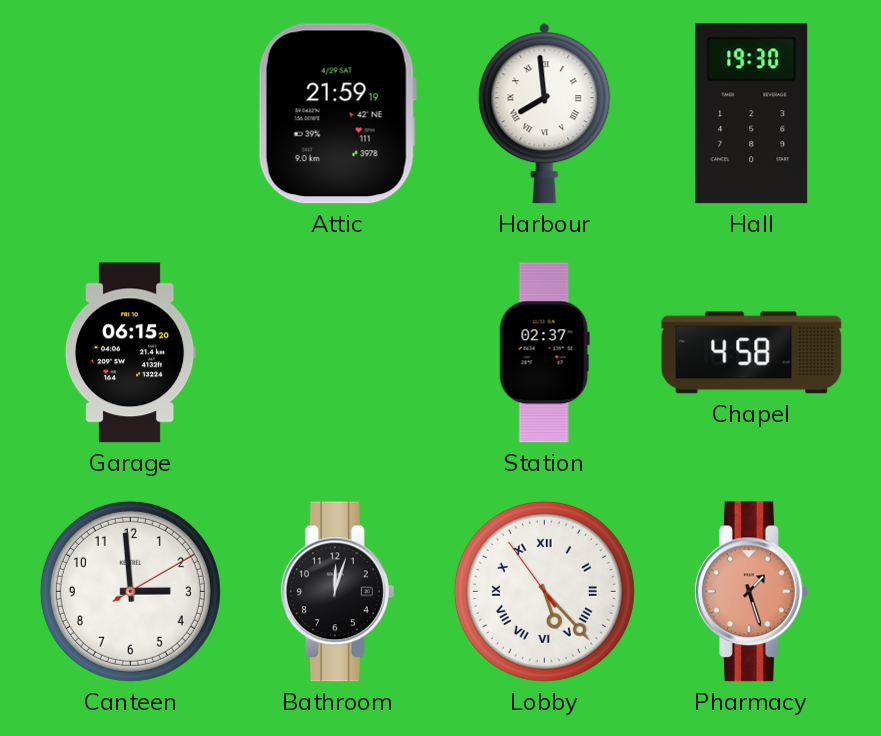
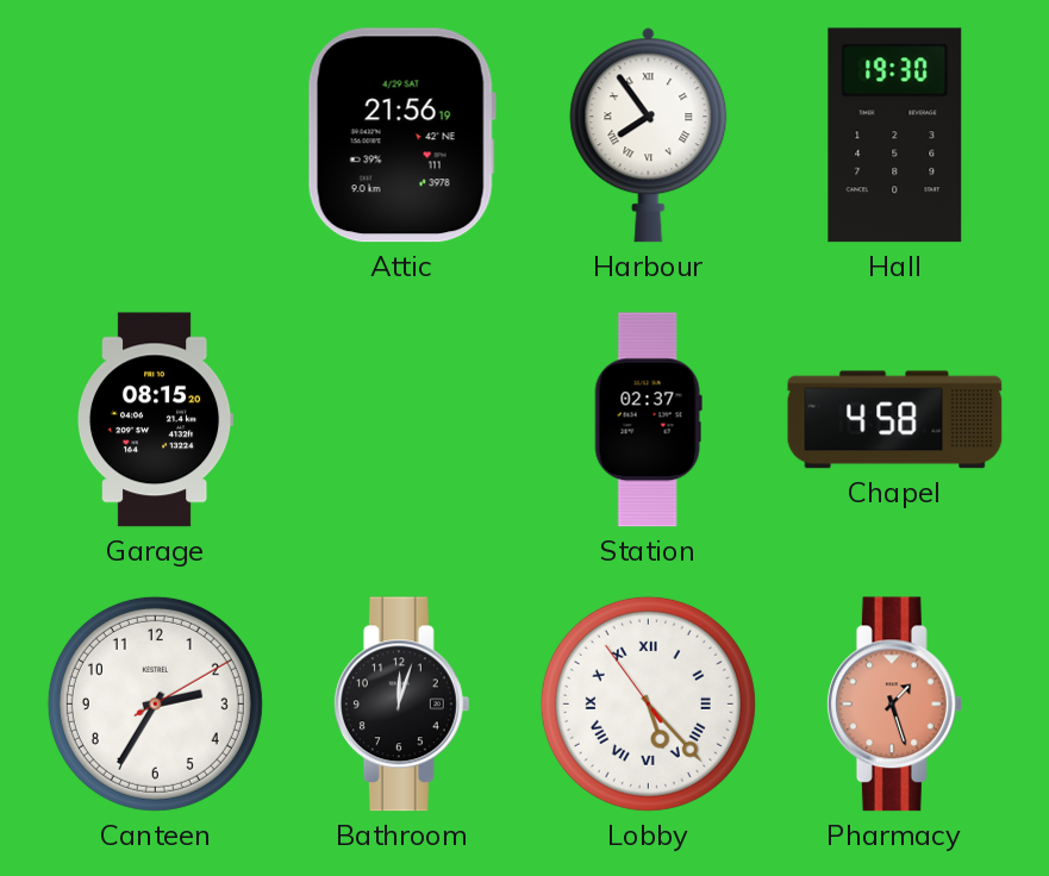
Attic: 21:59 -> 21:56
Harbour: 7:59 -> 7:54
Garage: 06:15 -> 08:15
Canteen: 2:59 -> 2:35
